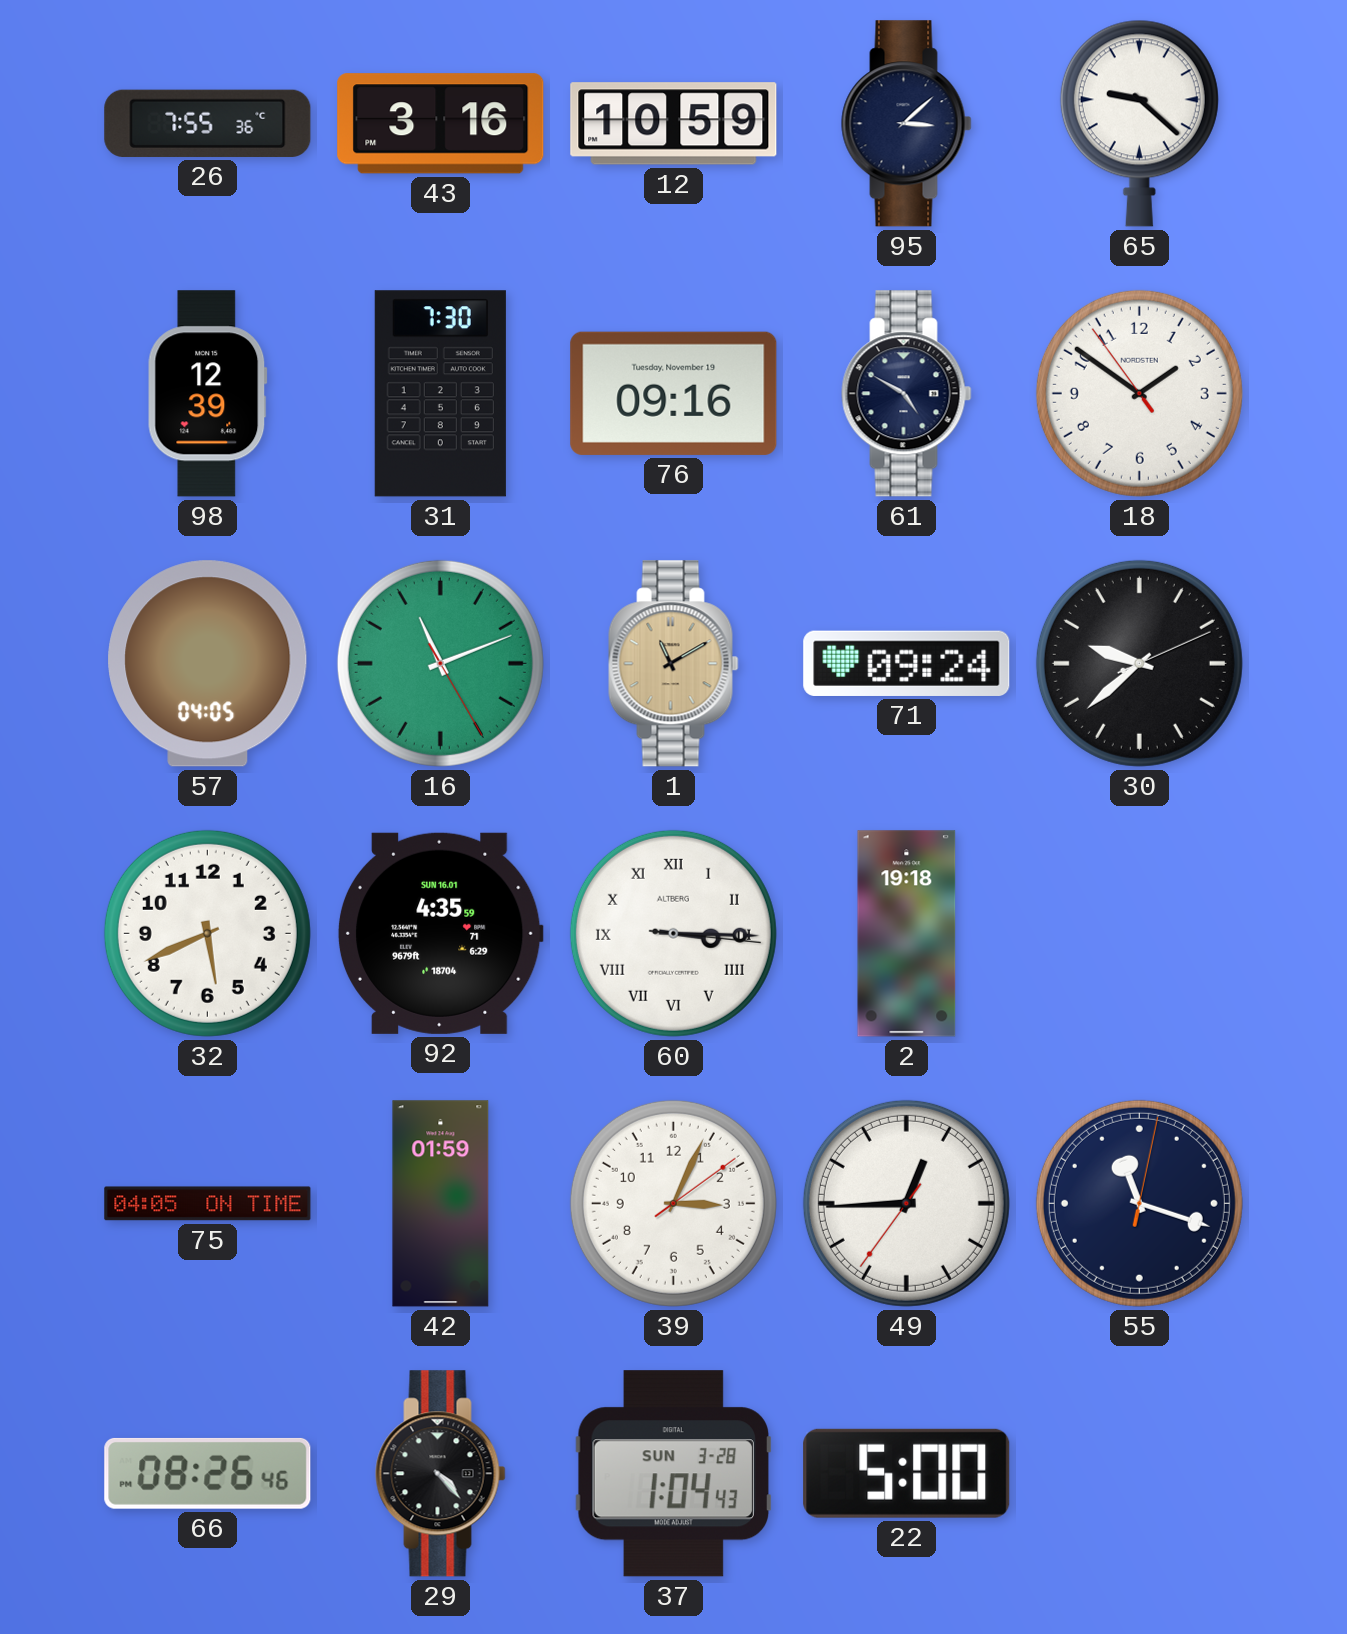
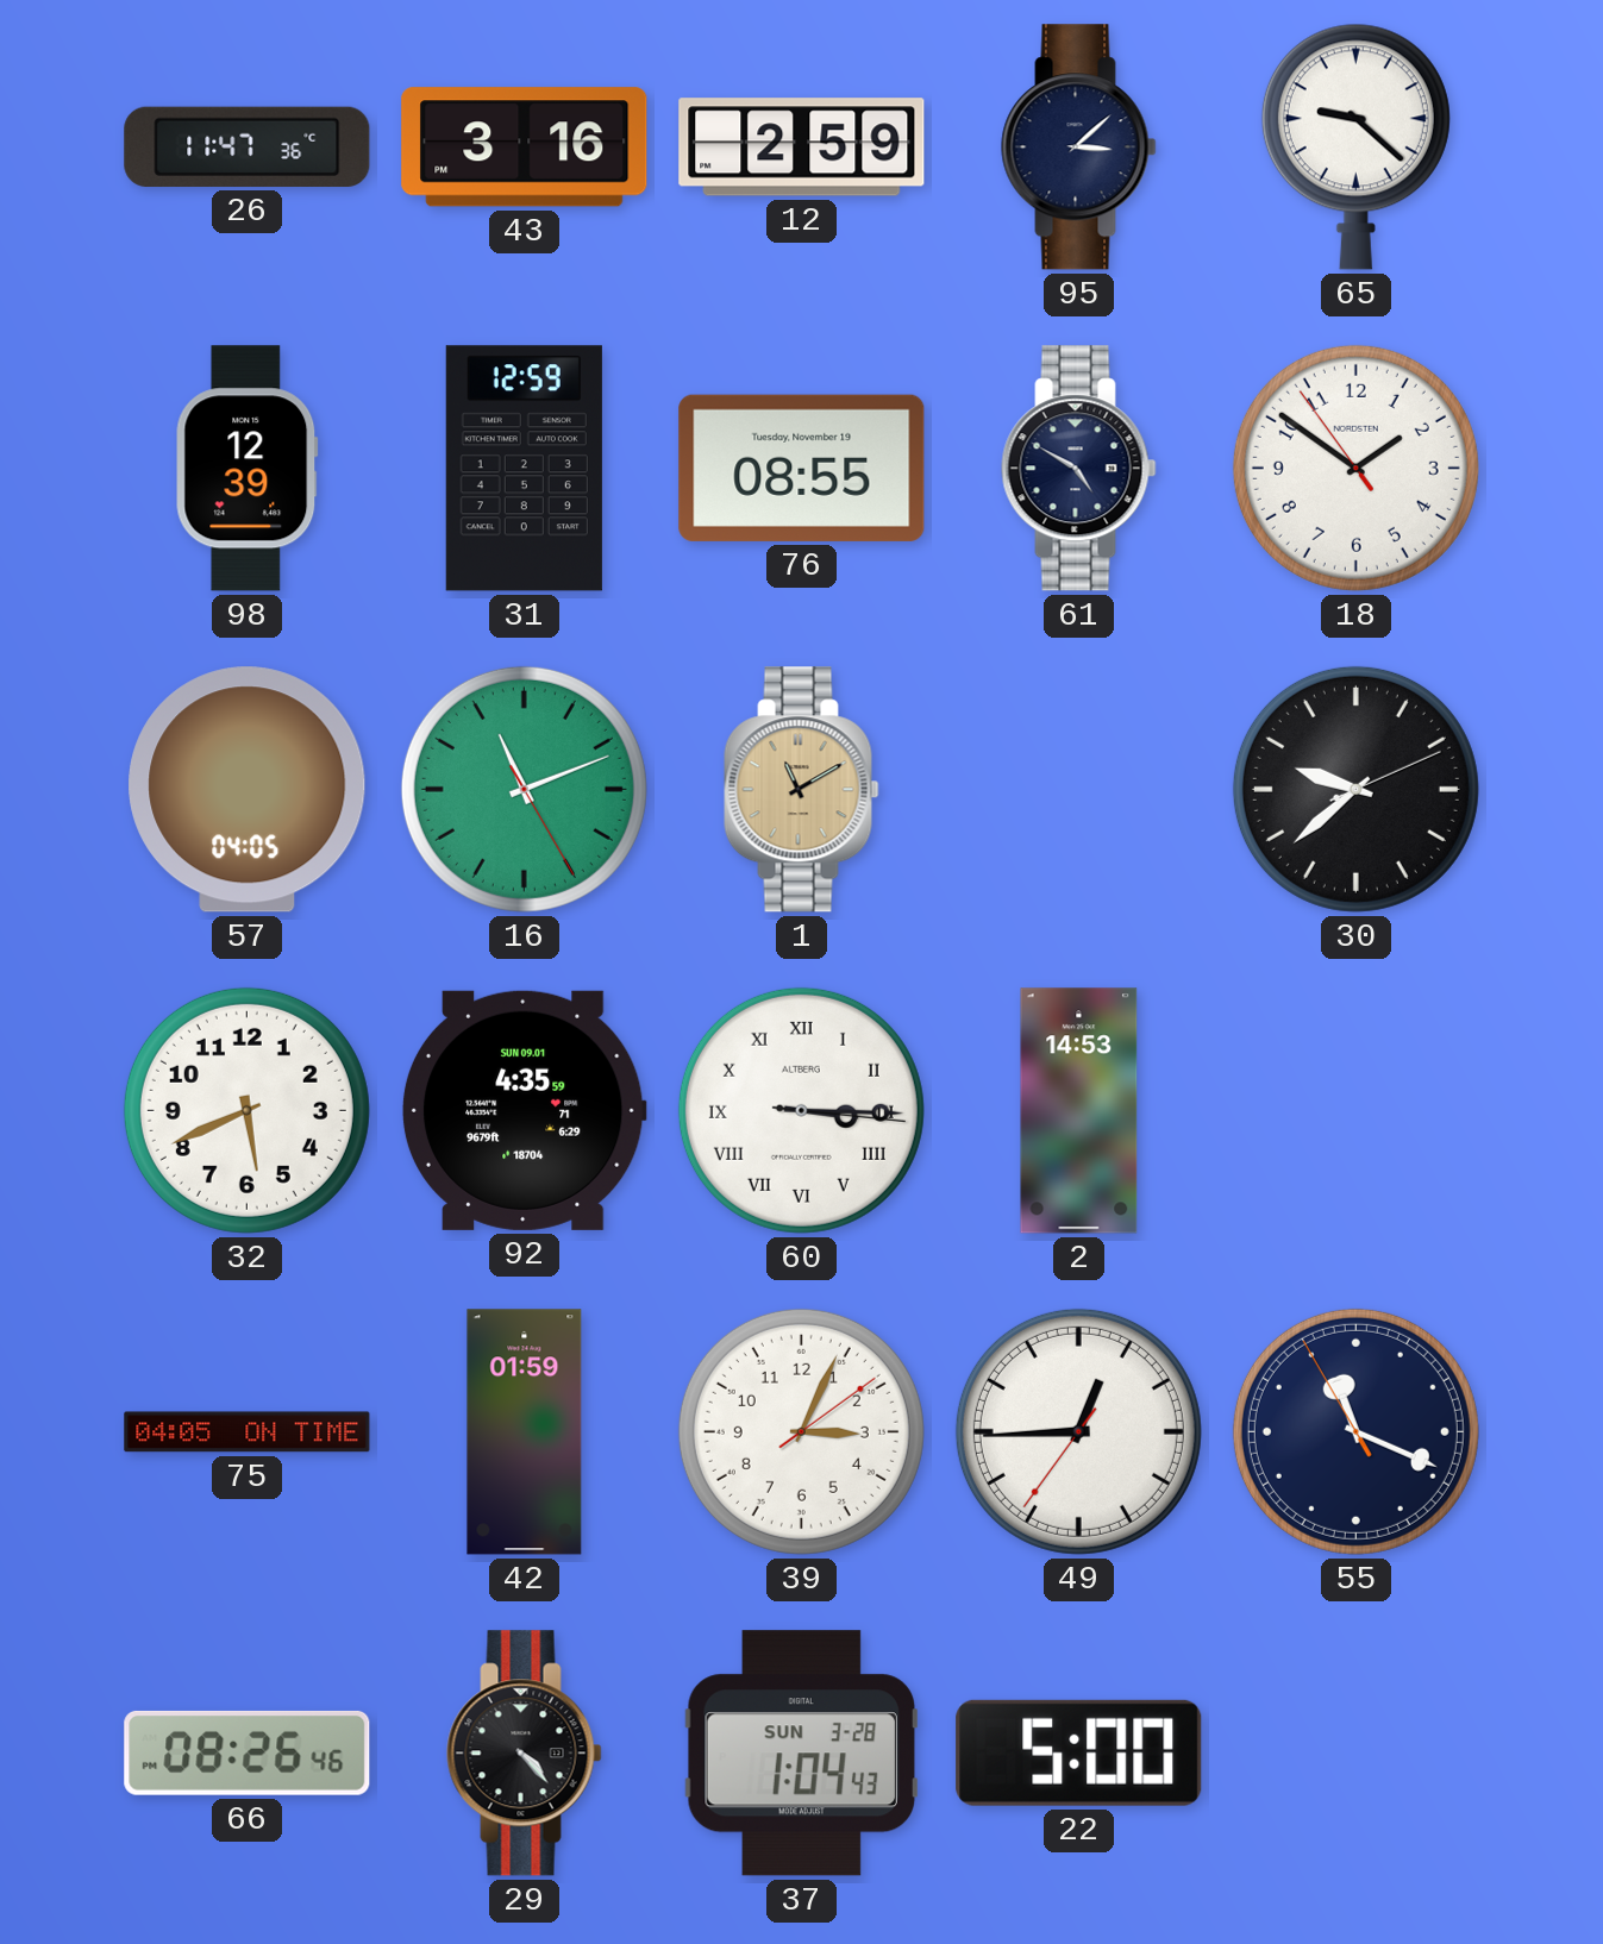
26: 7:55 -> 11:47
12: 10:59 -> 2:59
31: 7:30 -> 12:59
76: 09:16 -> 08:55
71: 09:24 -> none
92 date: SUN 16.01 -> SUN 09.01
2: 19:18 -> 14:53
55: 11:18:02 -> 11:18:55
